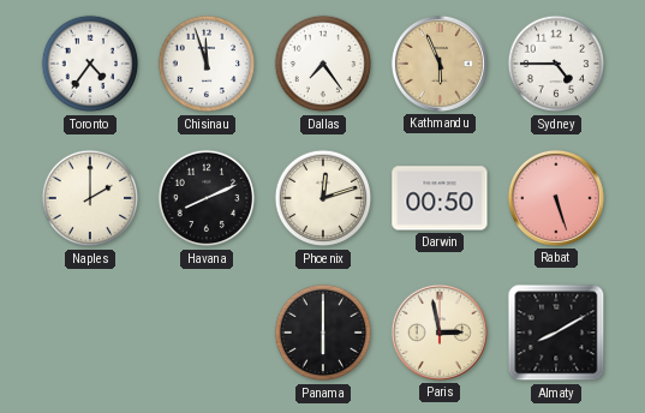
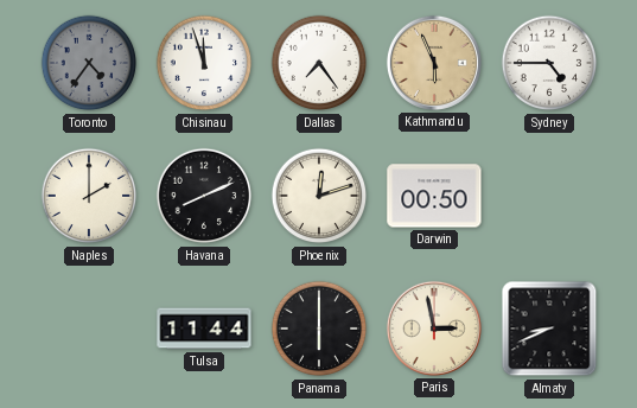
Toronto dial: white -> grey
Rabat: 5:27 -> none
Tulsa: none -> 11:44
Almaty: 8:10 -> 8:41
